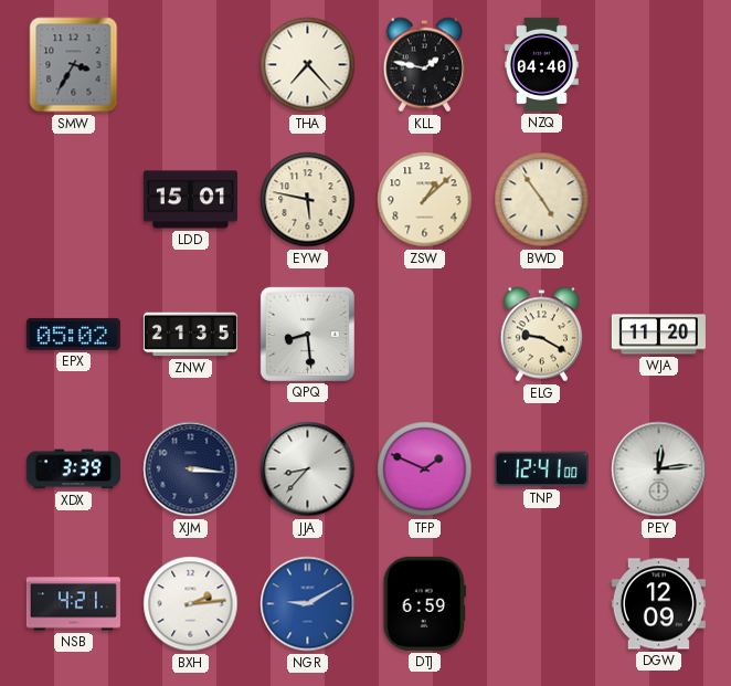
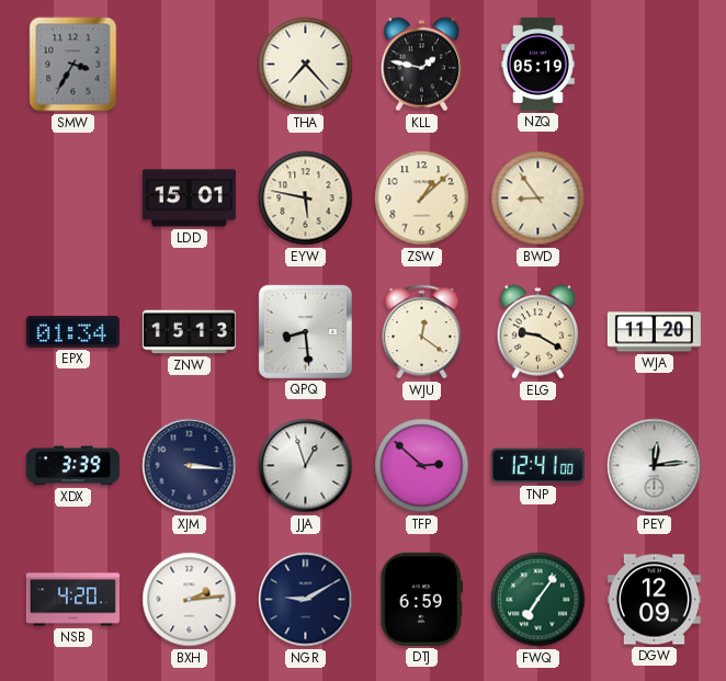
NZQ: 04:40 -> 05:19
BWD: 4:54 -> 8:54
EPX: 05:02 -> 01:34
ZNW: 21:35 -> 15:13
WJU: none -> 12:21
JJA: 8:37 -> 12:57
TFP: 1:49 -> 2:52
NSB: 4:21 -> 4:20
NGR dial: blue -> navy
FWQ: none -> 7:06
